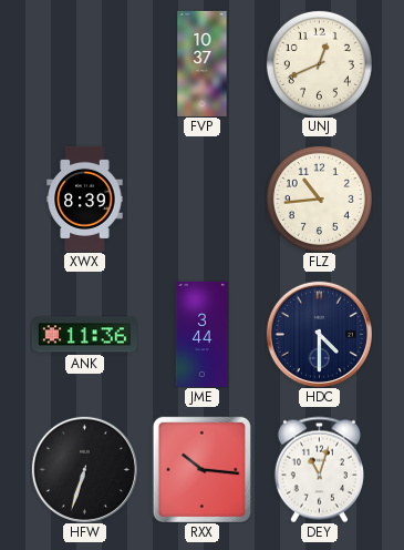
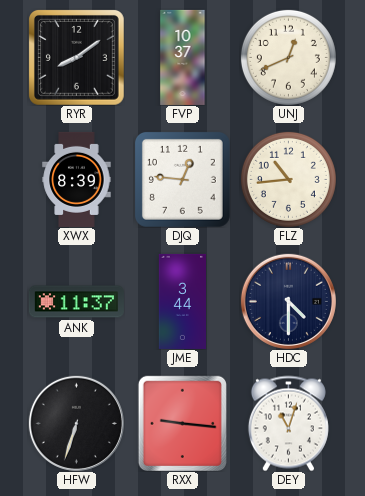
RYR: none -> 8:09
DJQ: none -> 12:46
ANK: 11:36 -> 11:37
RXX: 10:16 -> 9:16
